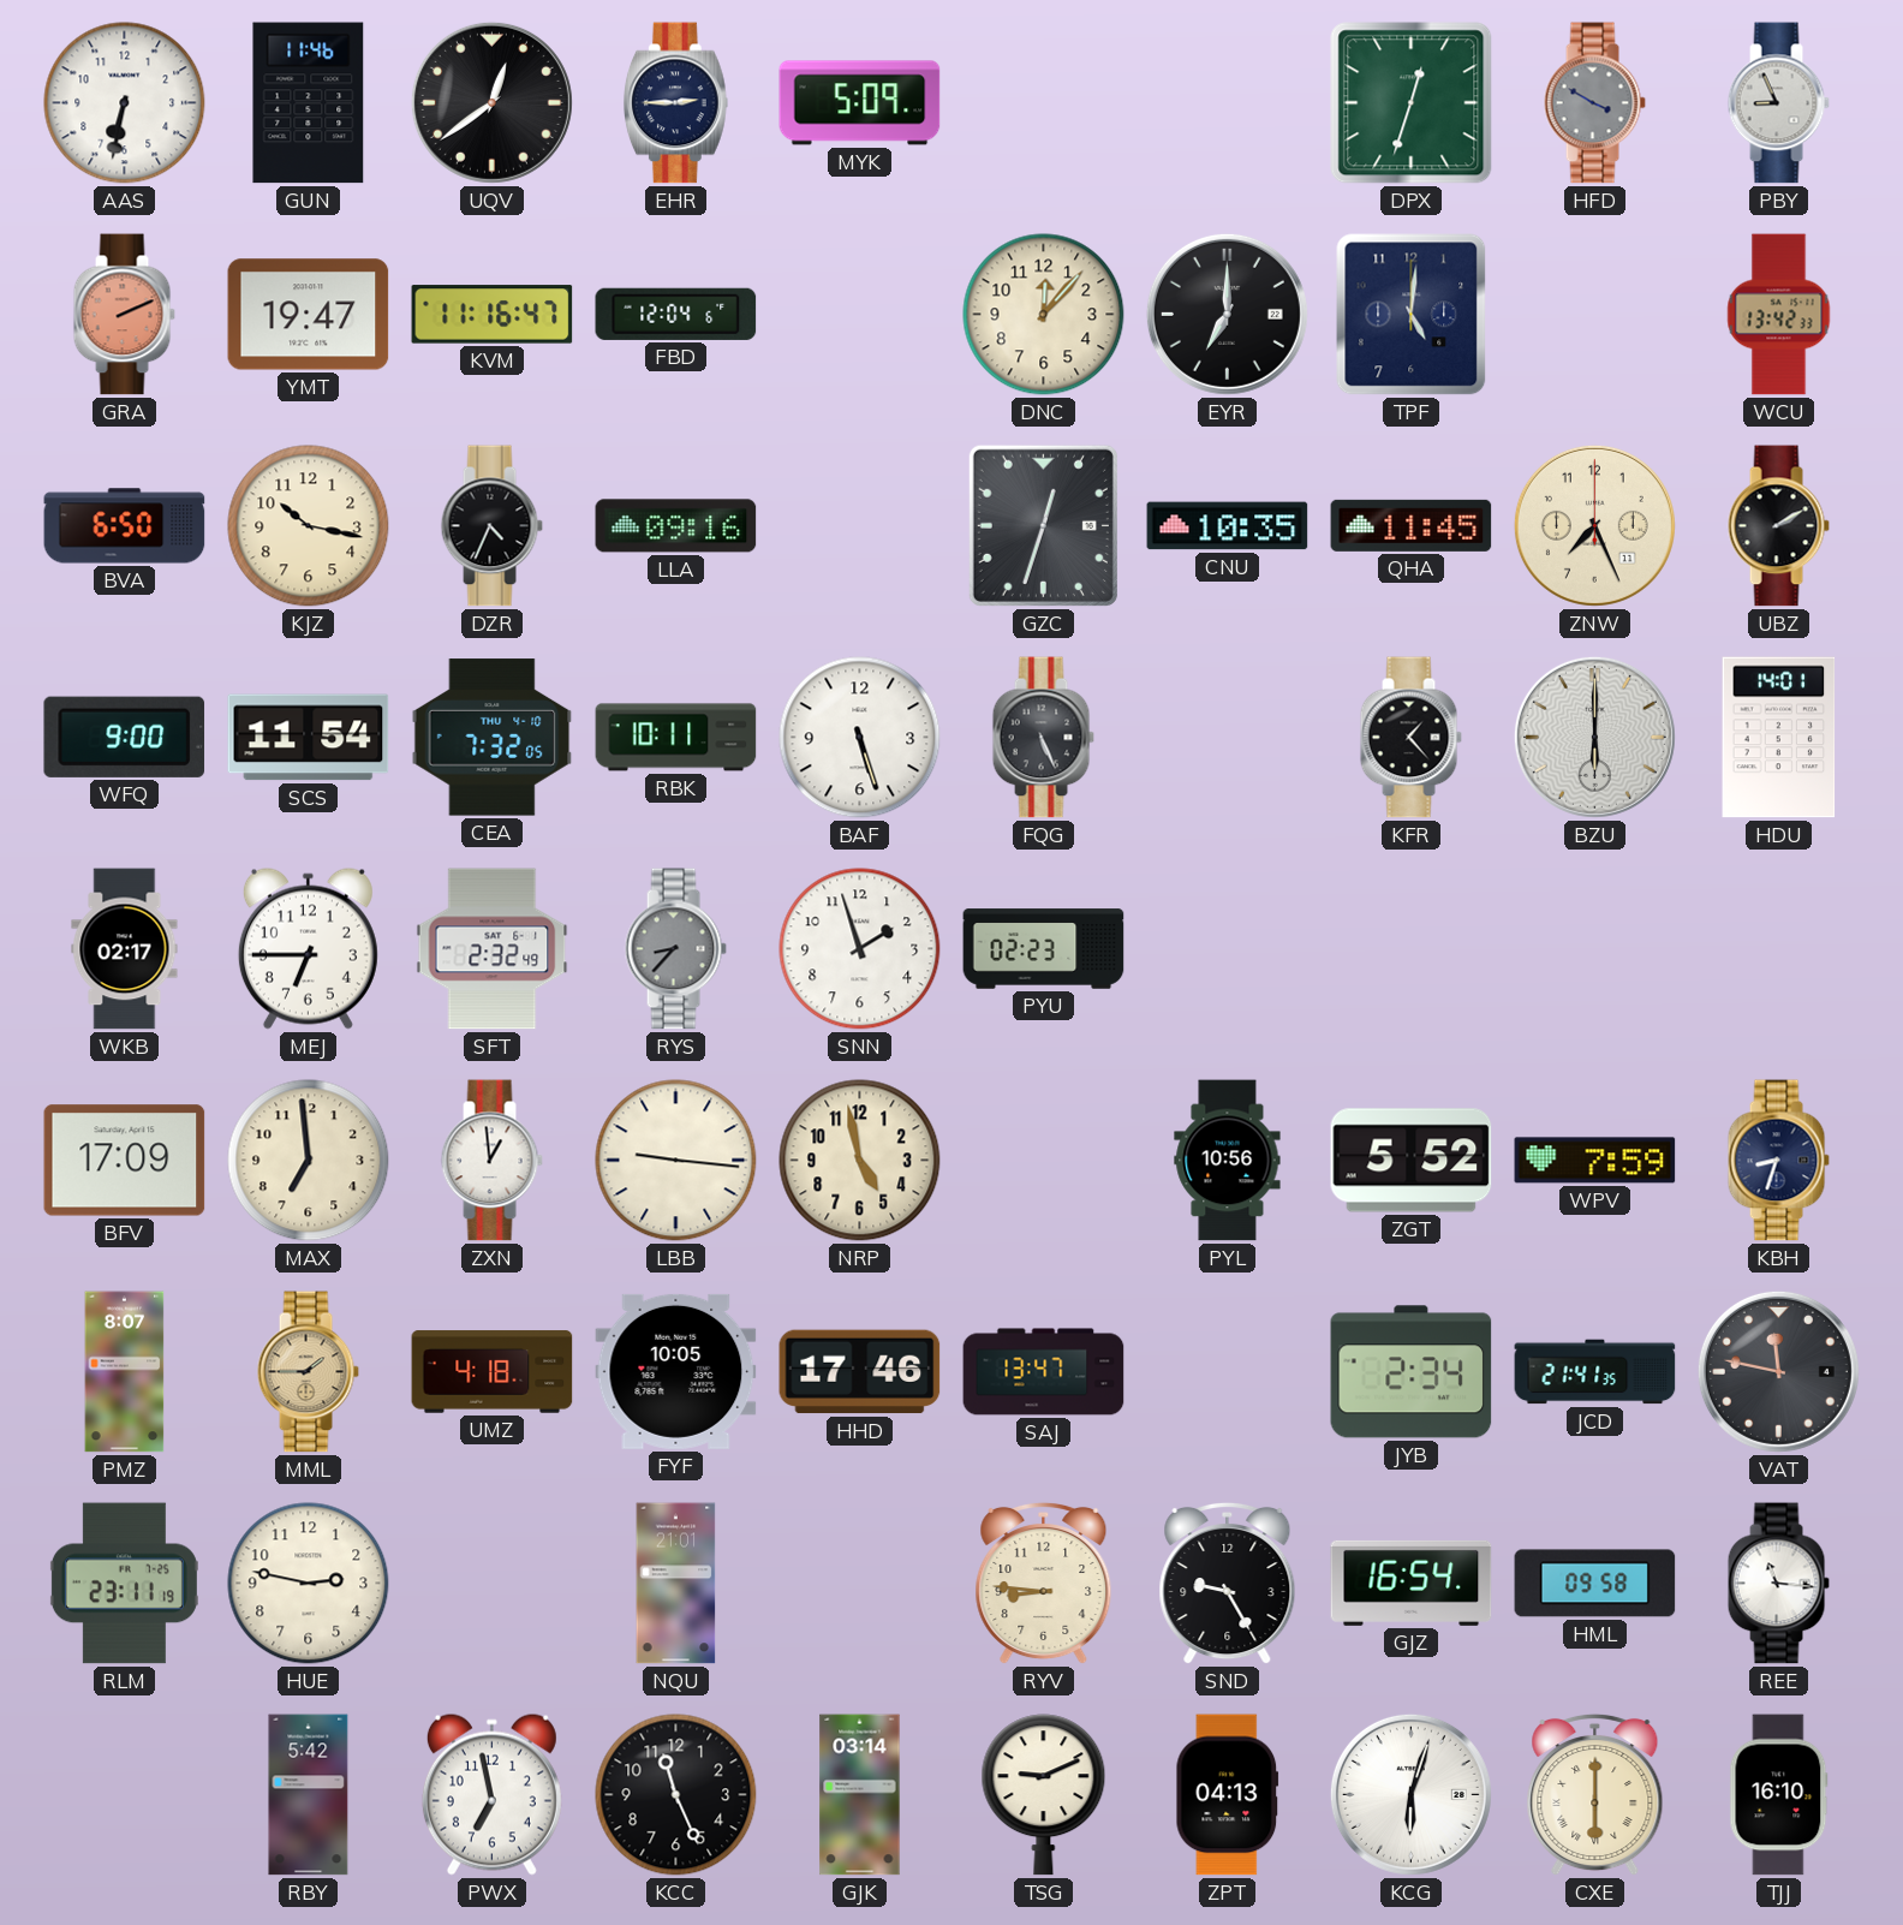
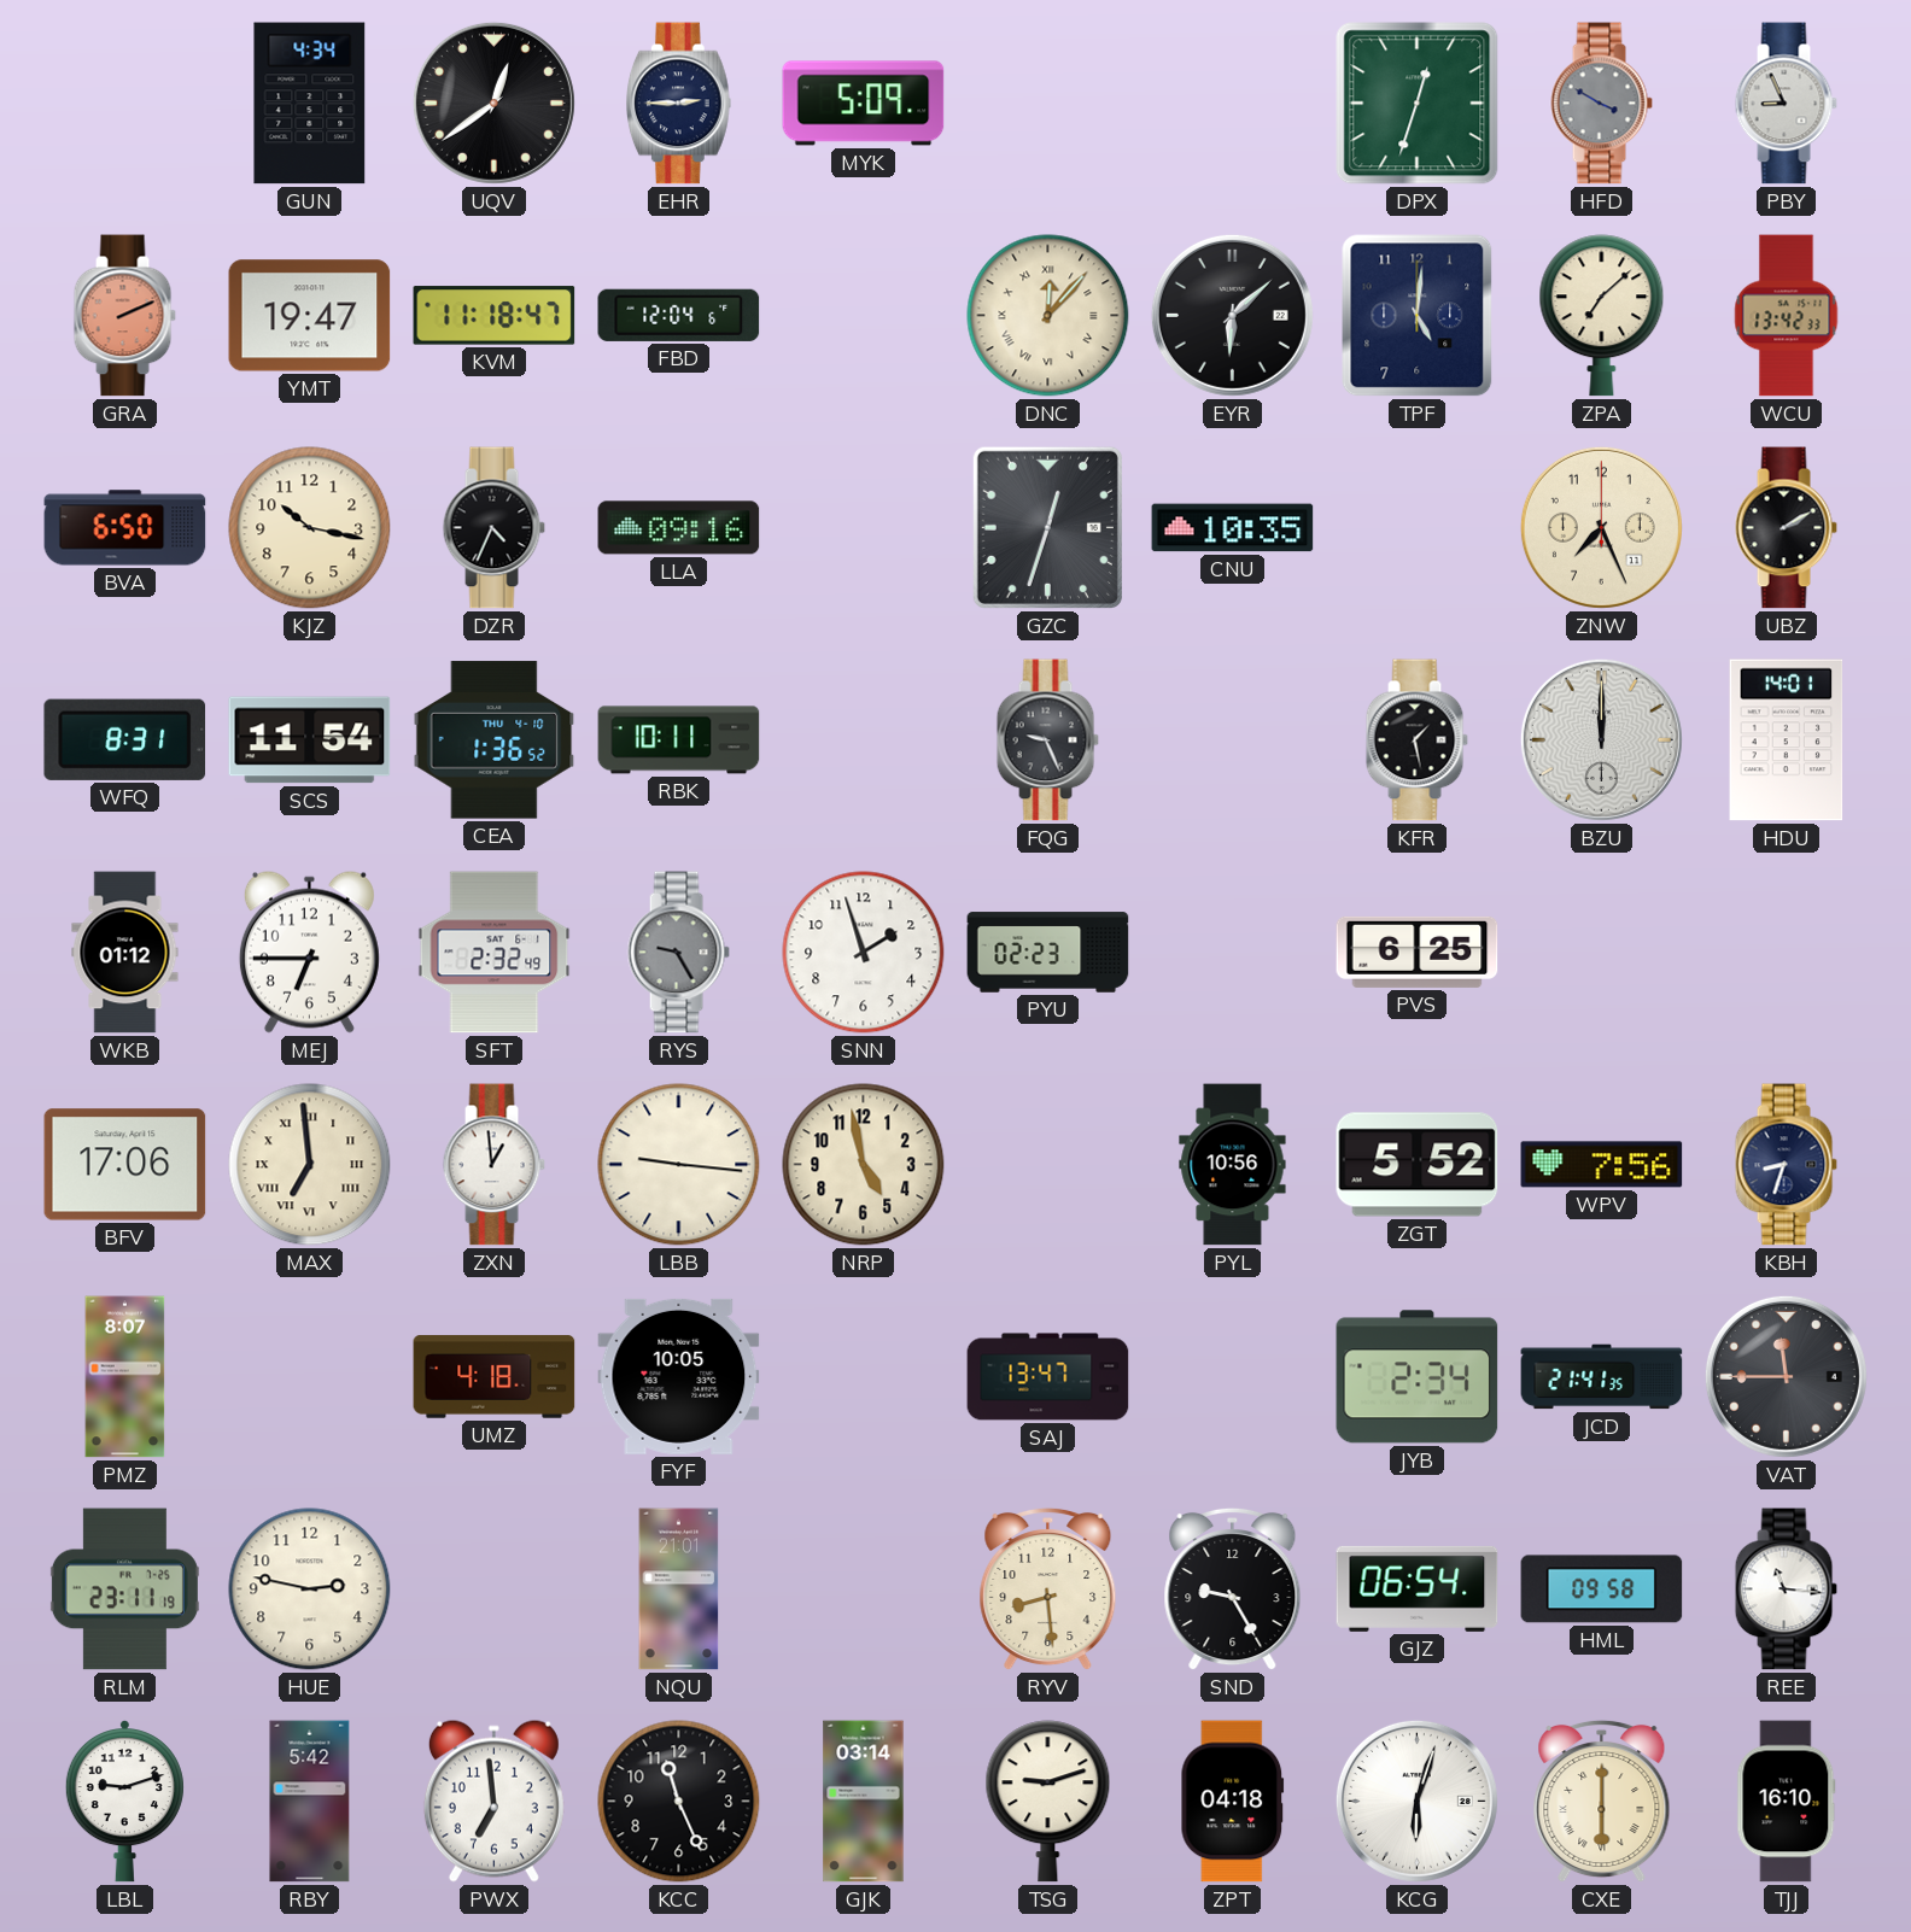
AAS: 6:32 -> none
GUN: 11:46 -> 4:34
KVM: 11:16 -> 11:18
DNC numerals: Arabic -> Roman
EYR: 7:00 -> 6:08
ZPA: none -> 7:08
QHA: 11:45 -> none
WFQ: 9:00 -> 8:31
CEA: 7:32 -> 1:36
BAF: 5:27 -> none
FQG: 5:26 -> 9:26
KFR: 1:23 -> 1:28
BZU: 6:00 -> 12:00
WKB: 02:17 -> 01:12
RYS: 8:37 -> 9:25
PVS: none -> 6:25
BFV: 17:09 -> 17:06
MAX numerals: Arabic -> Roman
WPV: 7:59 -> 7:56
MML: 1:45 -> none
HHD: 17:46 -> none
VAT: 11:47 -> 11:45
RYV: 8:46 -> 8:29
GJZ: 16:54 -> 06:54
LBL: none -> 9:12
PWX: 6:58 -> 6:59
TSG: 9:11 -> 9:12
ZPT: 04:13 -> 04:18
